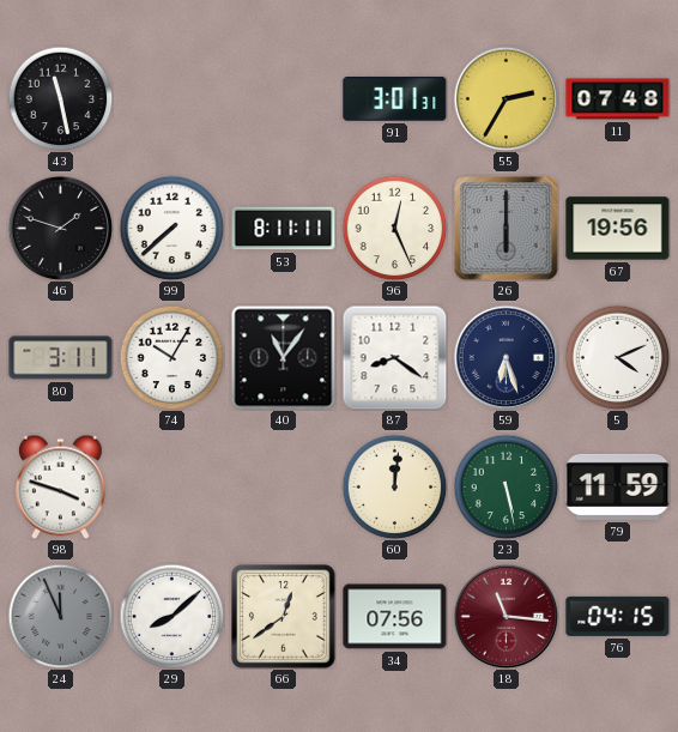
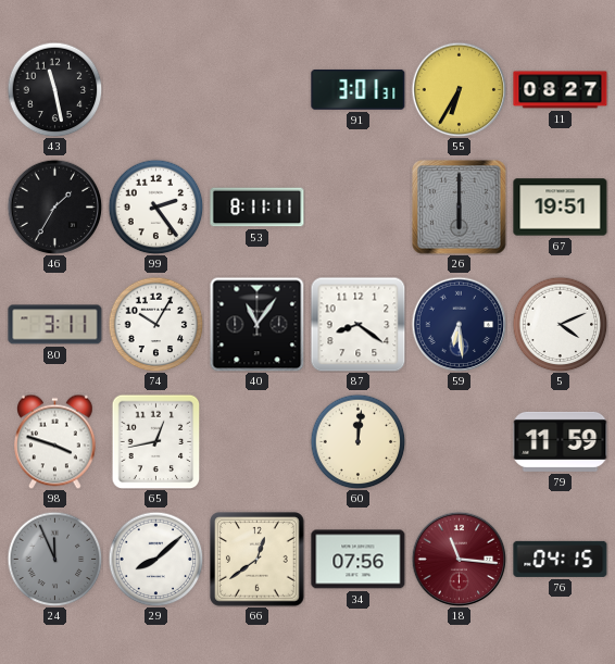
55: 2:35 -> 6:35
11: 07:48 -> 08:27
46: 1:48 -> 1:35
99: 7:38 -> 2:24
96: 12:26 -> none
67: 19:56 -> 19:51
59: 6:27 -> 6:29
65: none -> 12:43
23: 5:28 -> none
